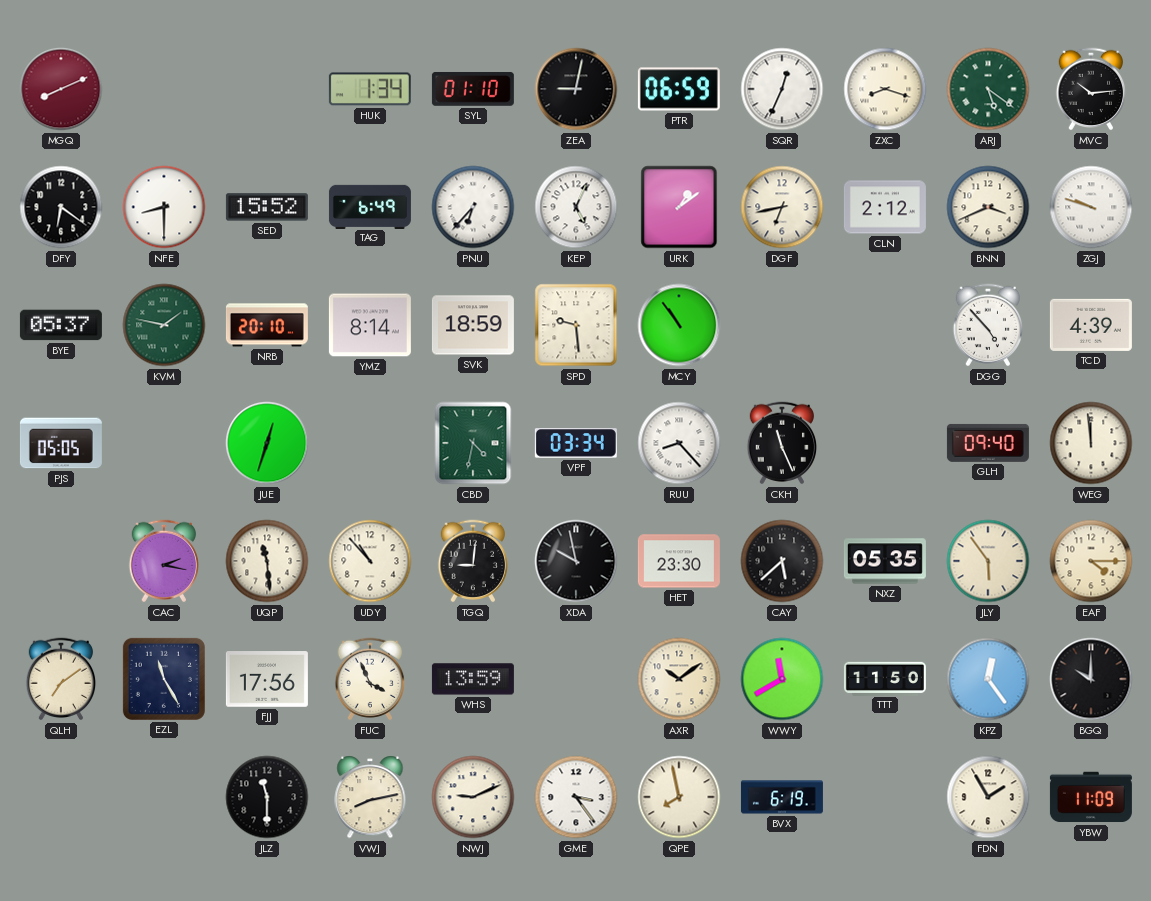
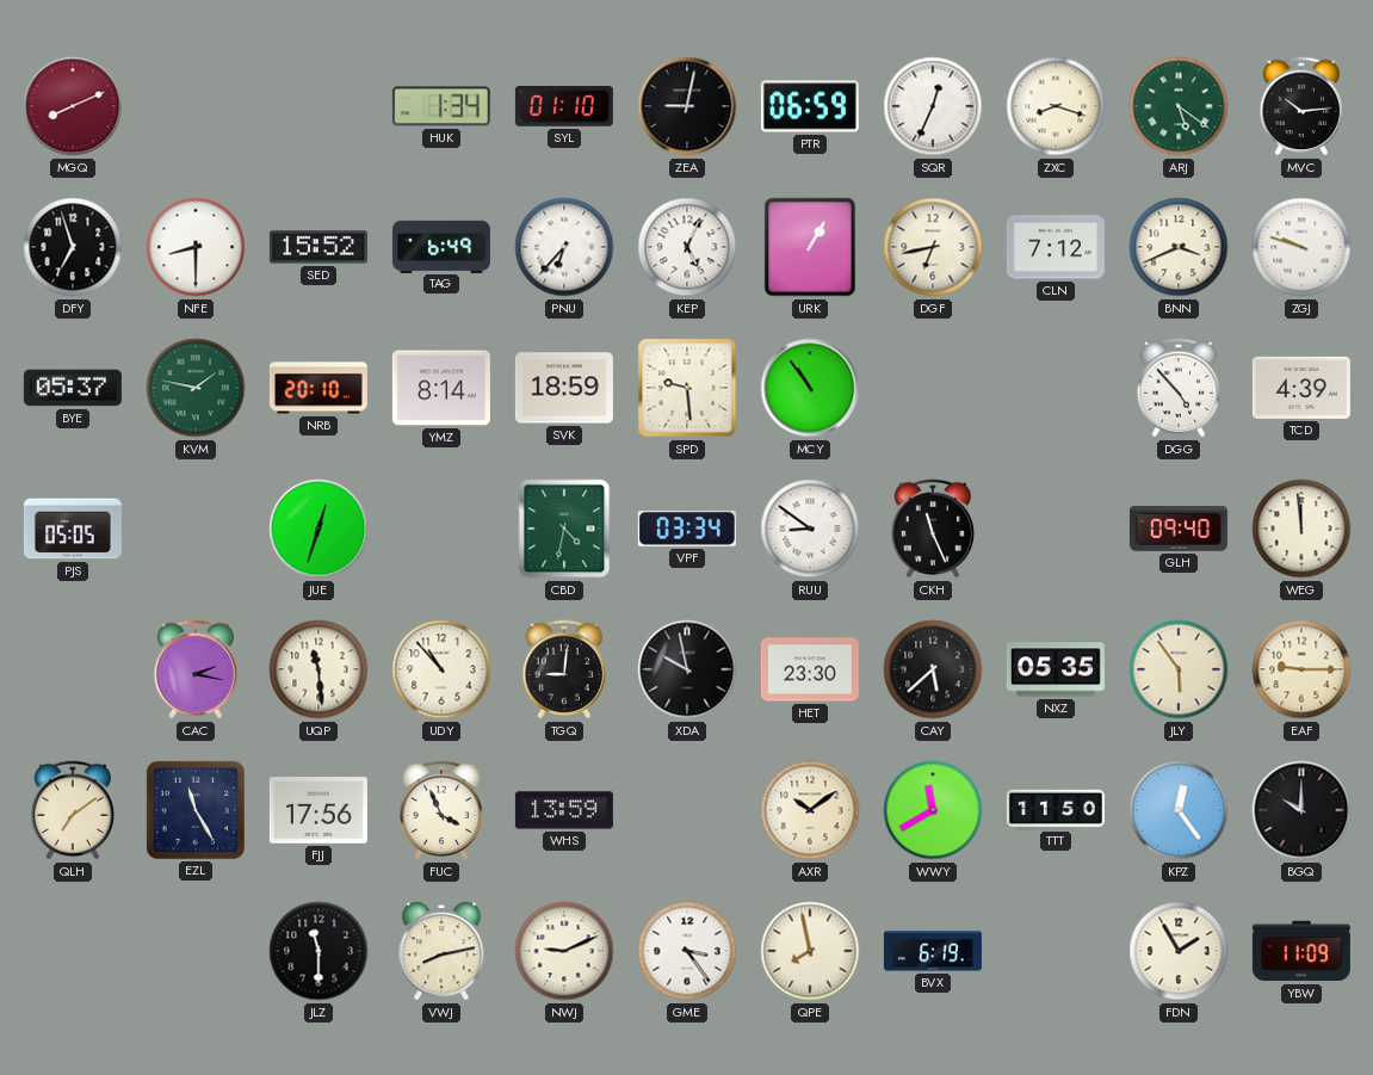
DFY: 6:21 -> 6:57
URK: 1:09 -> 1:05
CLN: 2:12 -> 7:12
RUU: 8:23 -> 8:51
EAF: 4:15 -> 9:15
